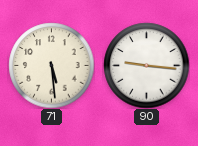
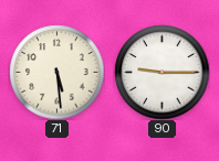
90: 9:16 -> 9:15
